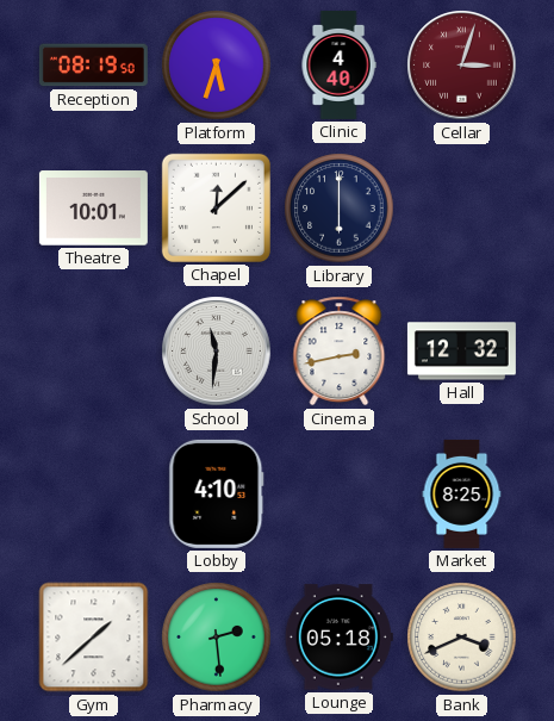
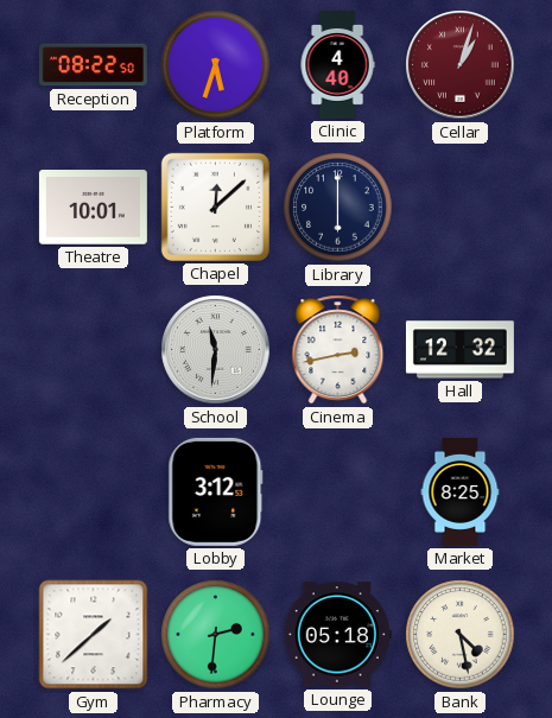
Reception: 08:19 -> 08:22
Cellar: 3:03 -> 1:03
Lobby: 4:10 -> 3:12
Pharmacy: 2:29 -> 2:31
Bank: 3:41 -> 4:28
